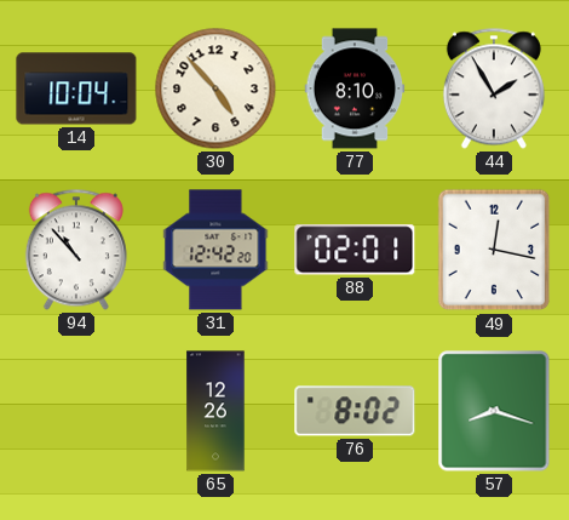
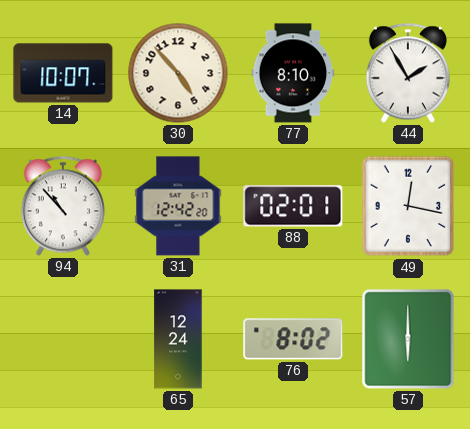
14: 10:04 -> 10:07
65: 12:26 -> 12:24
57: 8:18 -> 6:00
